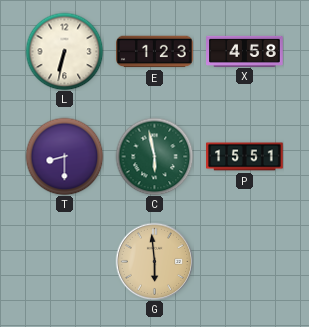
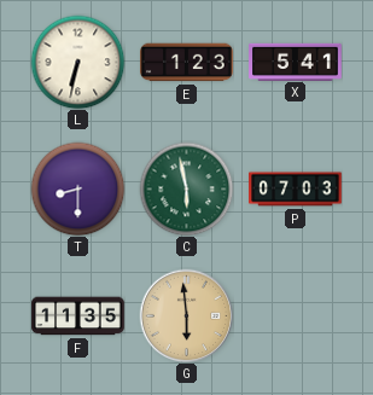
X: 4:58 -> 5:41
P: 15:51 -> 07:03
F: none -> 11:35
